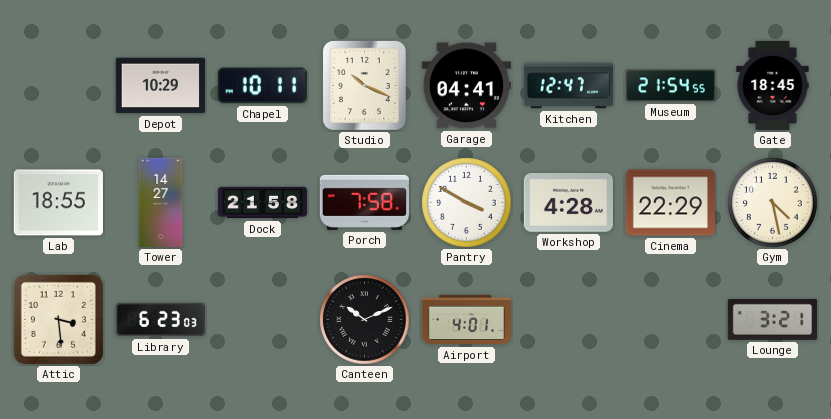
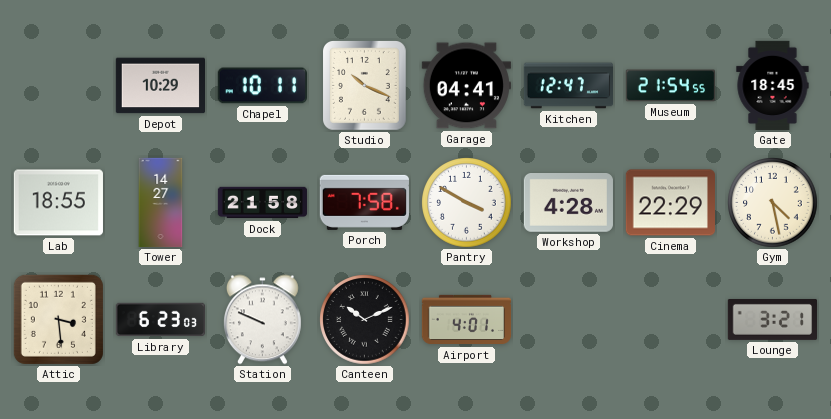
Station: none -> 9:49
